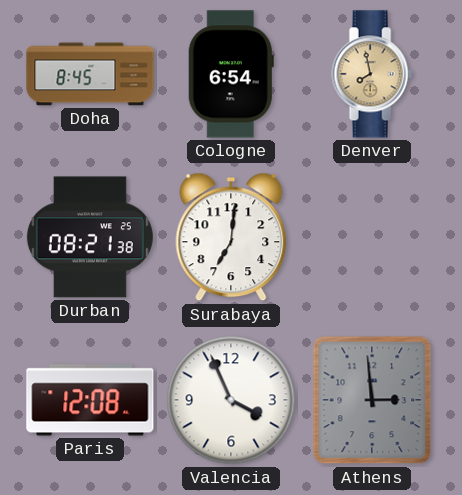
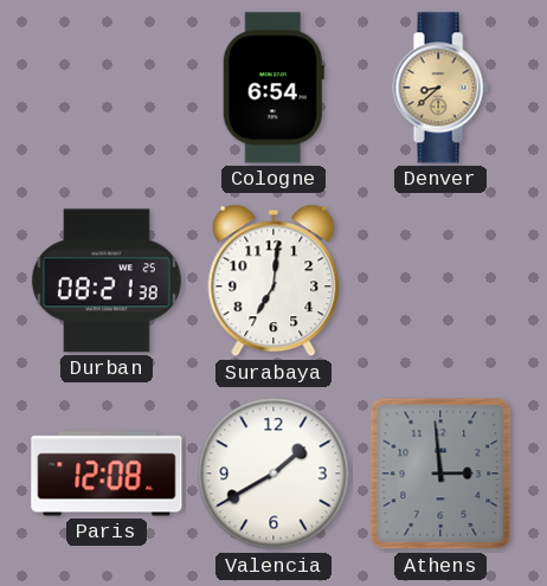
Doha: 8:45 -> none
Denver: 7:58 -> 8:38
Valencia: 3:56 -> 1:40
